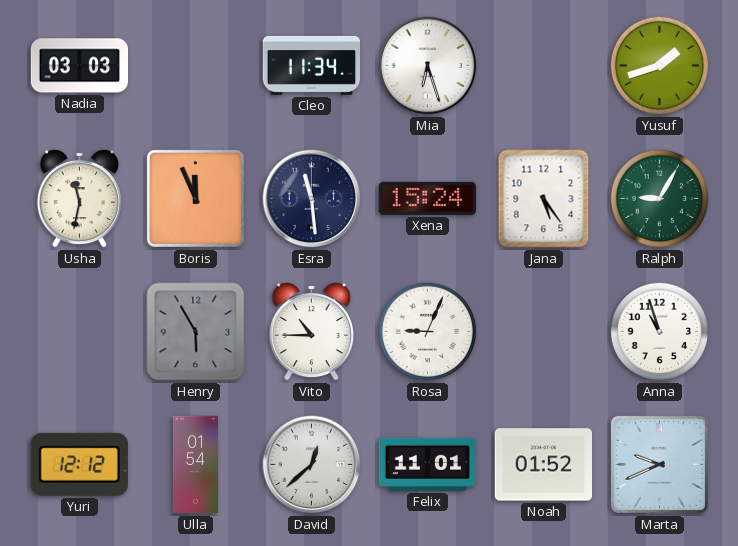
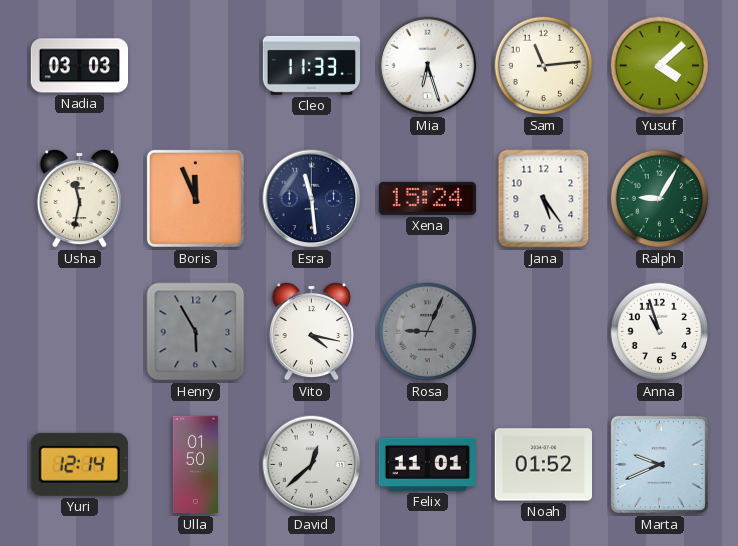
Cleo: 11:34 -> 11:33
Sam: none -> 11:14
Yusuf: 1:42 -> 4:08
Vito: 10:45 -> 4:17
Rosa dial: white -> grey
Yuri: 12:12 -> 12:14
Ulla: 01:54 -> 01:50
